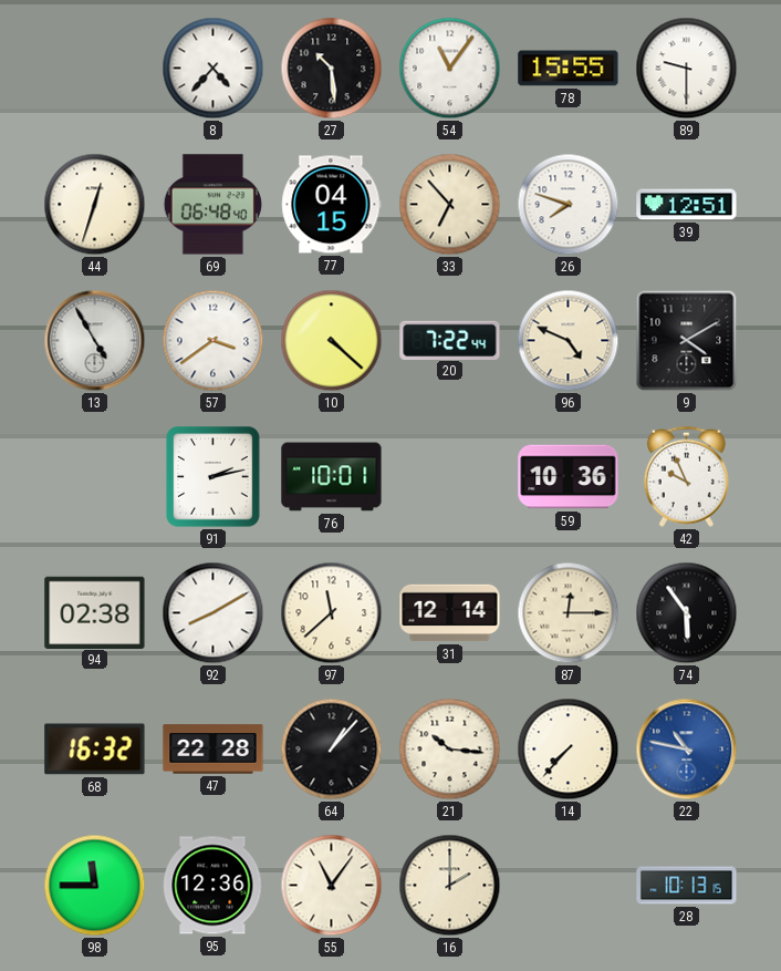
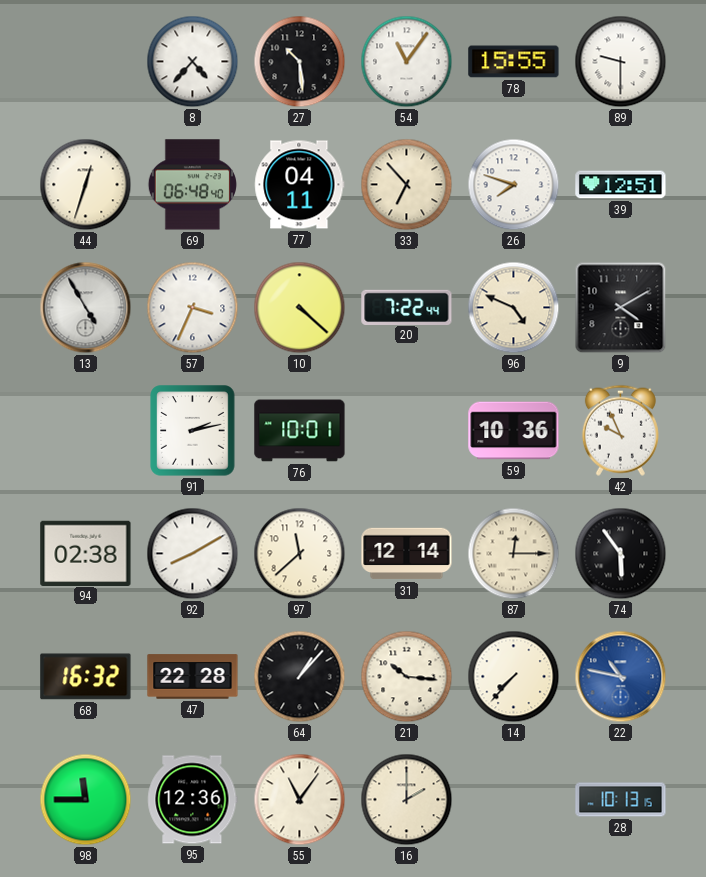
77: 04:15 -> 04:11
57: 3:39 -> 3:34
